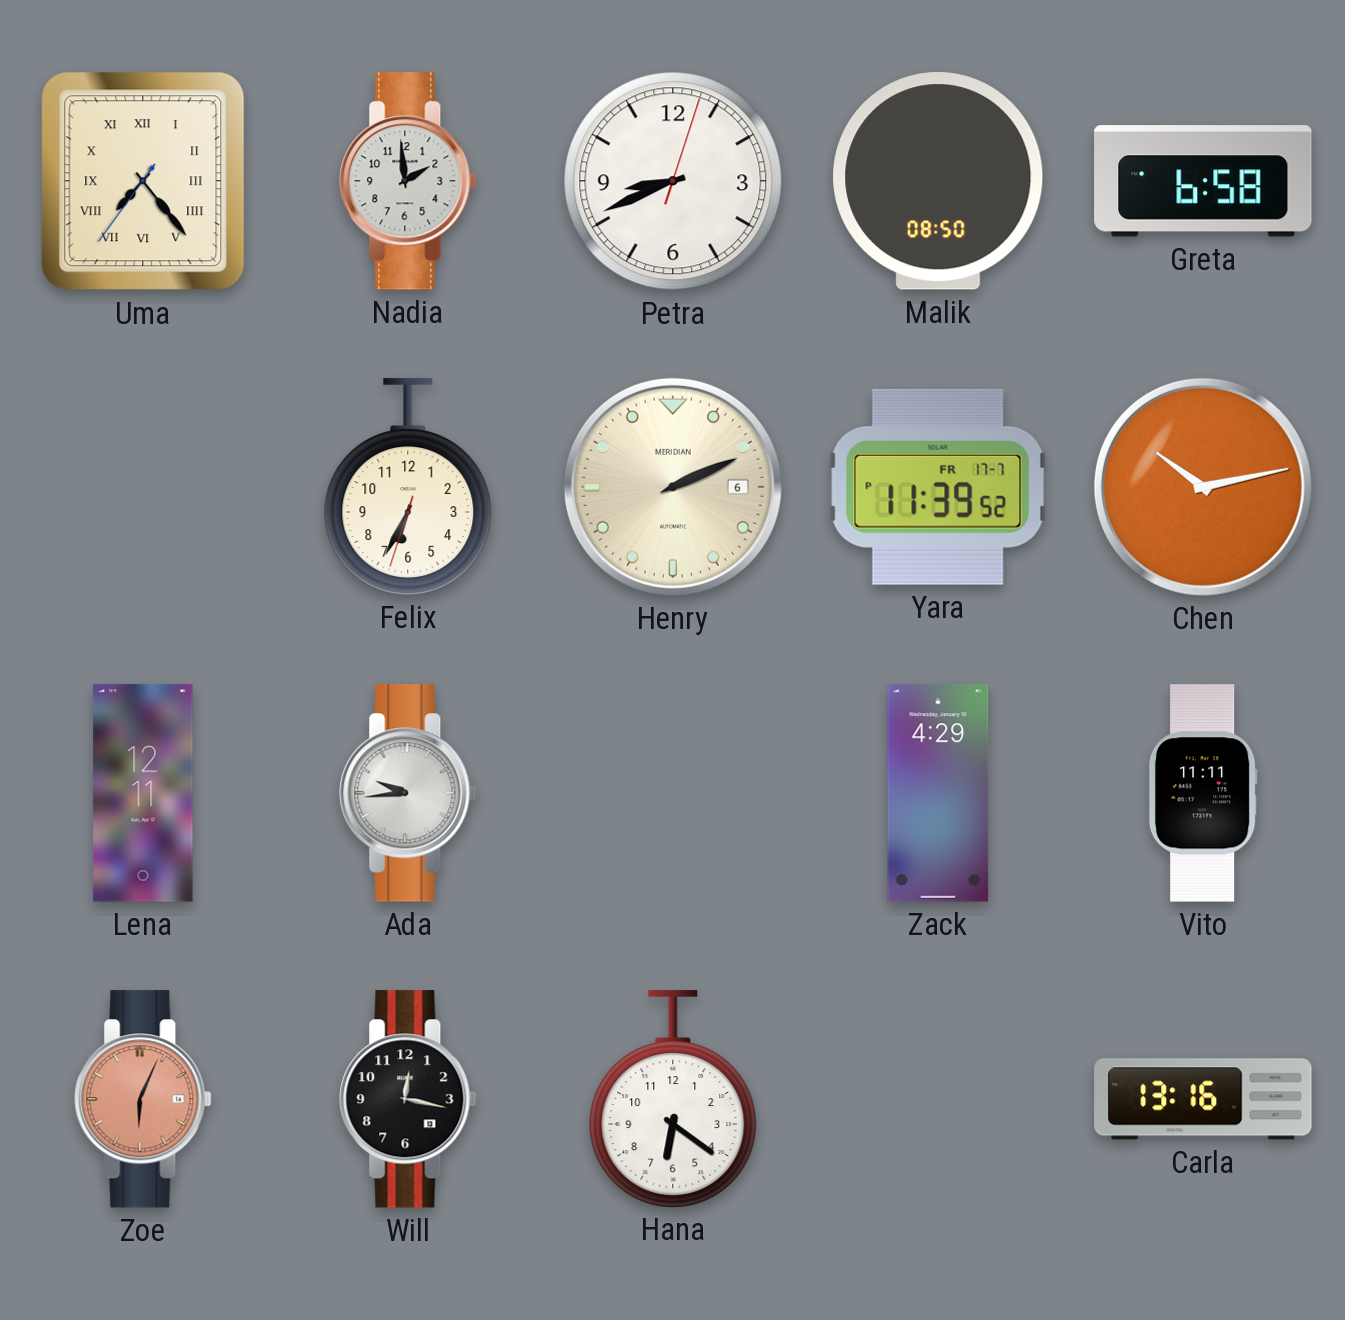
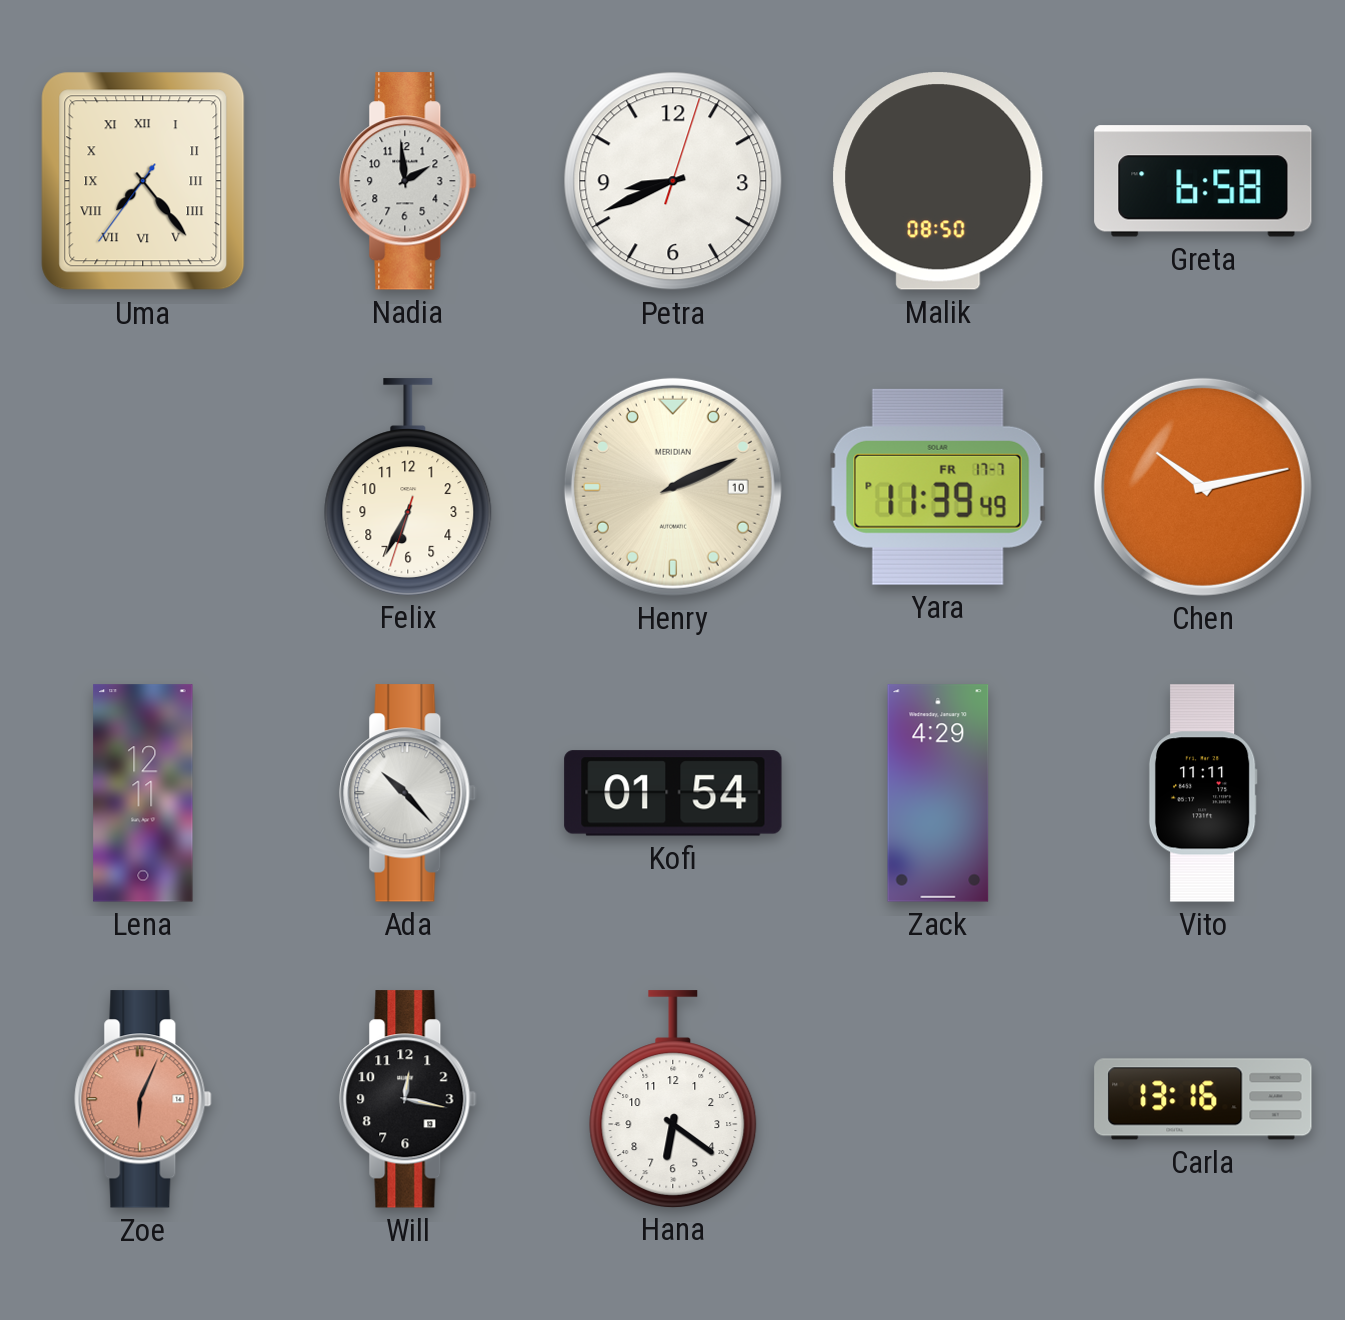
Henry date: 6 -> 10
Yara: 11:39:52 PM -> 11:39:49 PM
Ada: 9:44 -> 10:23
Kofi: none -> 01:54
